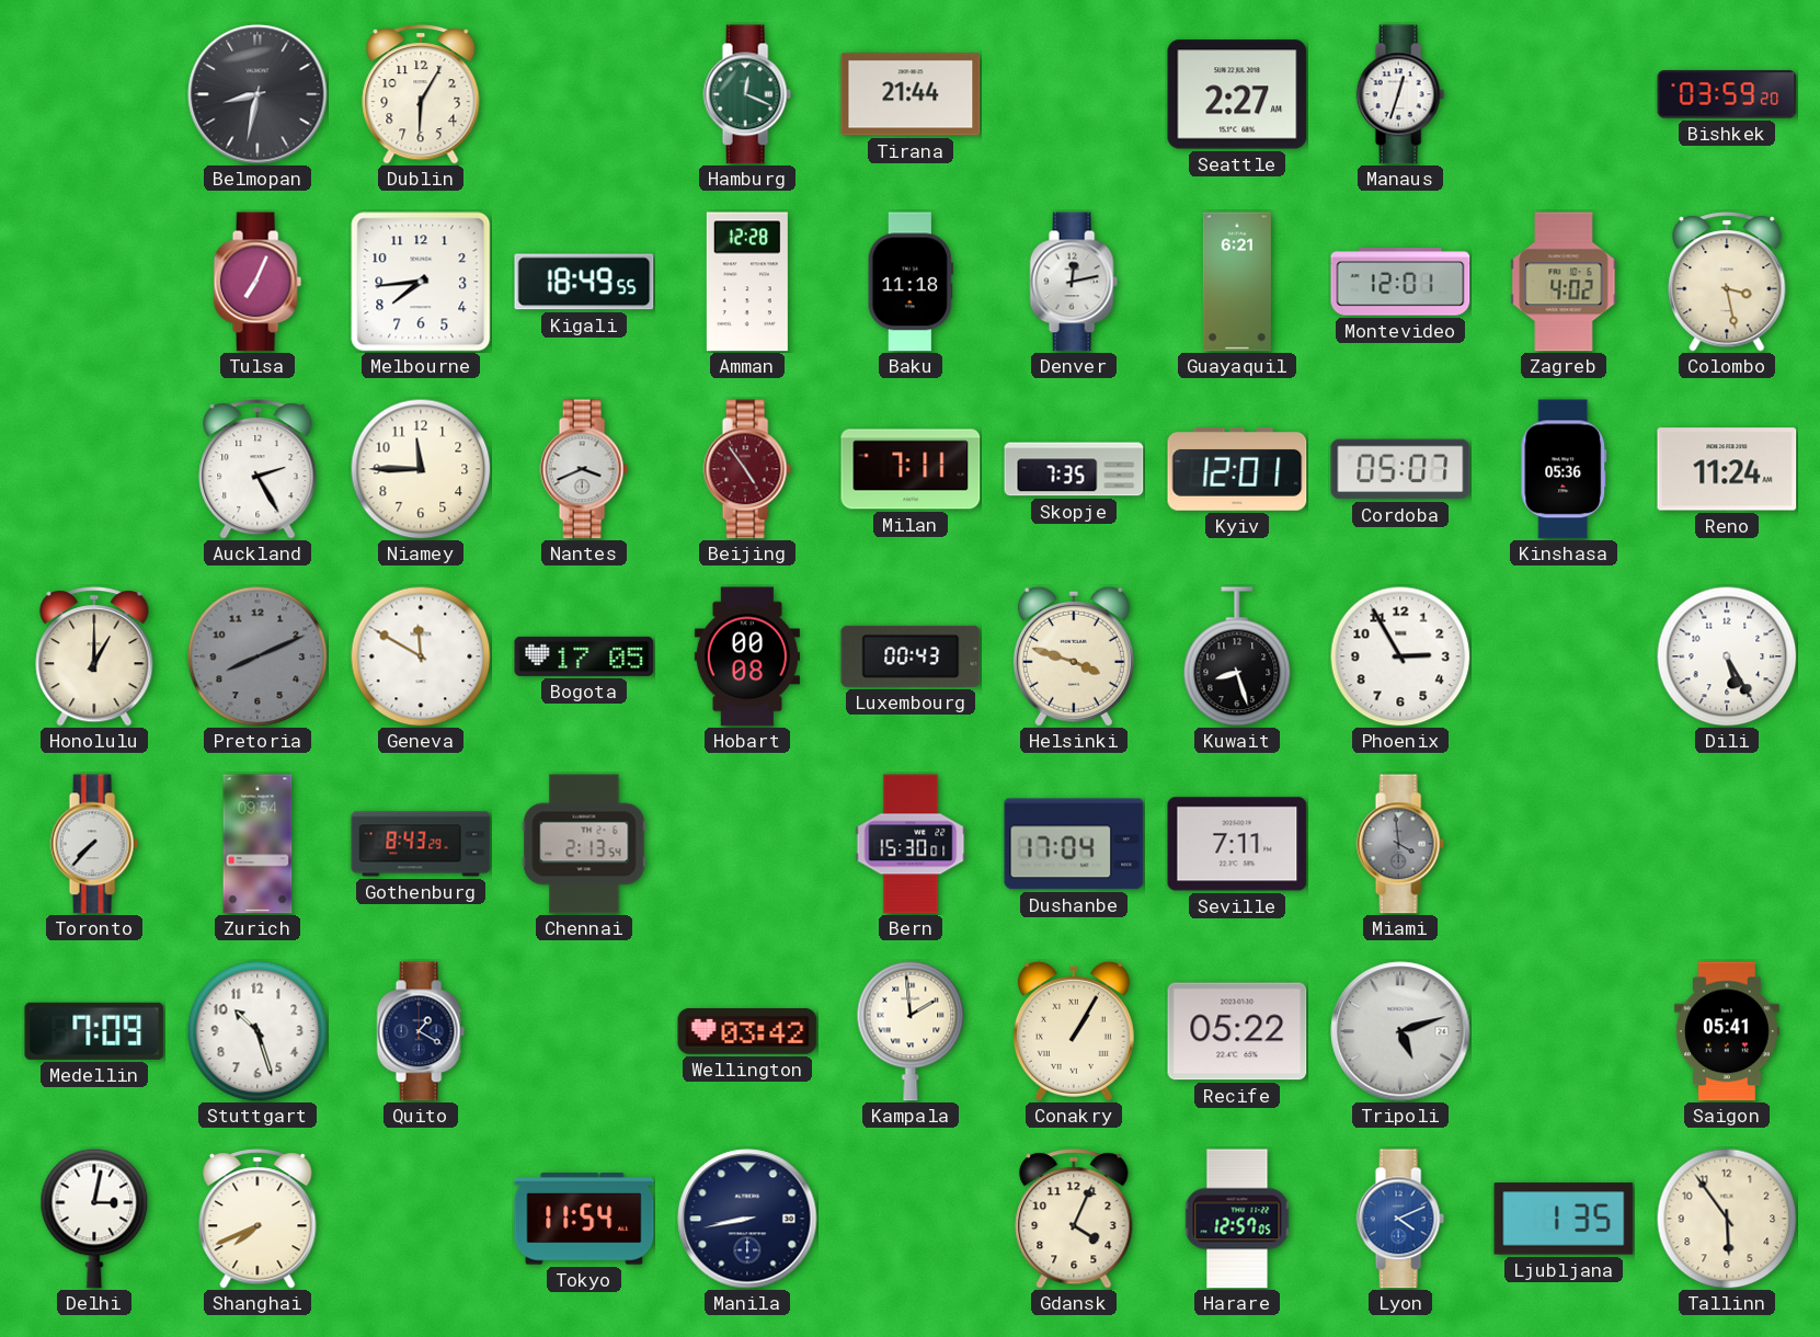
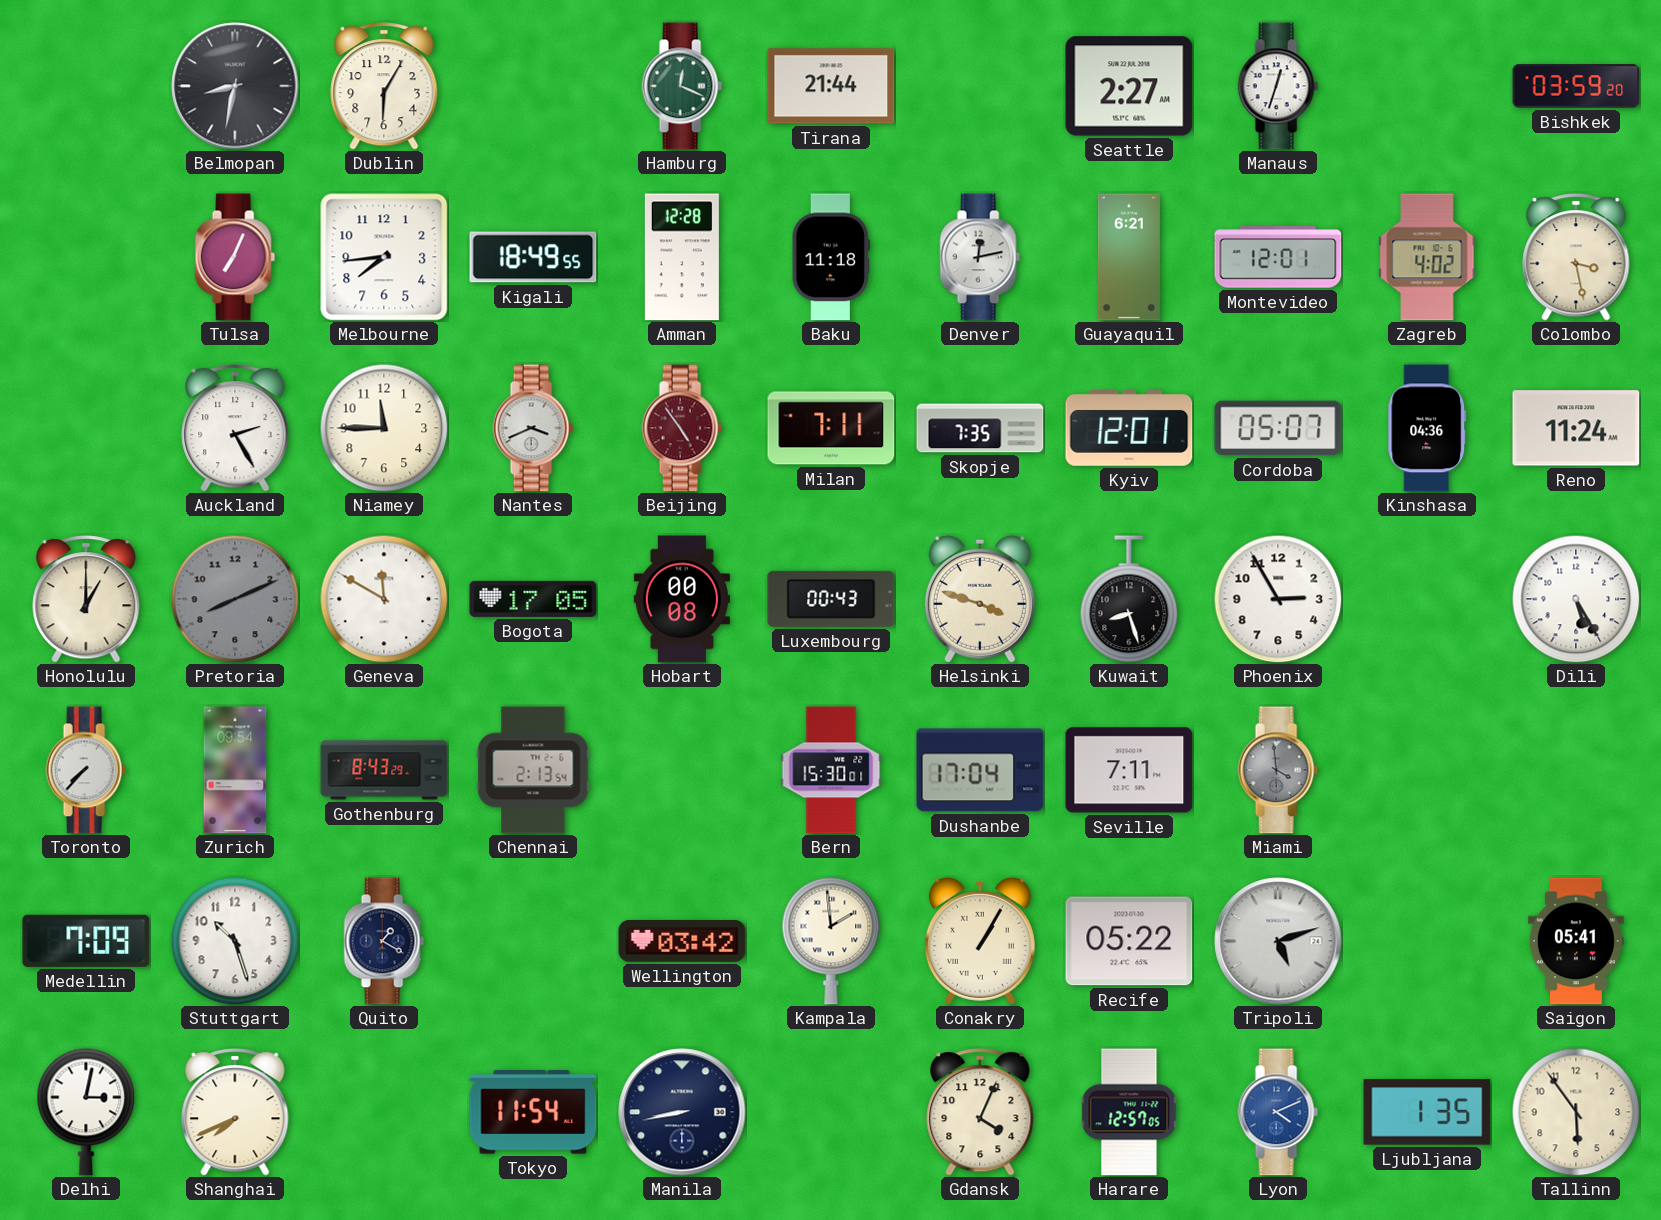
Kinshasa: 05:36 -> 04:36
